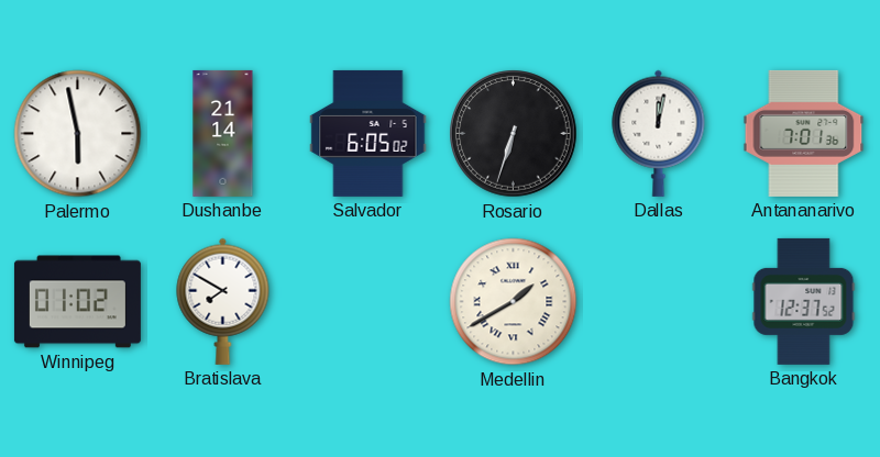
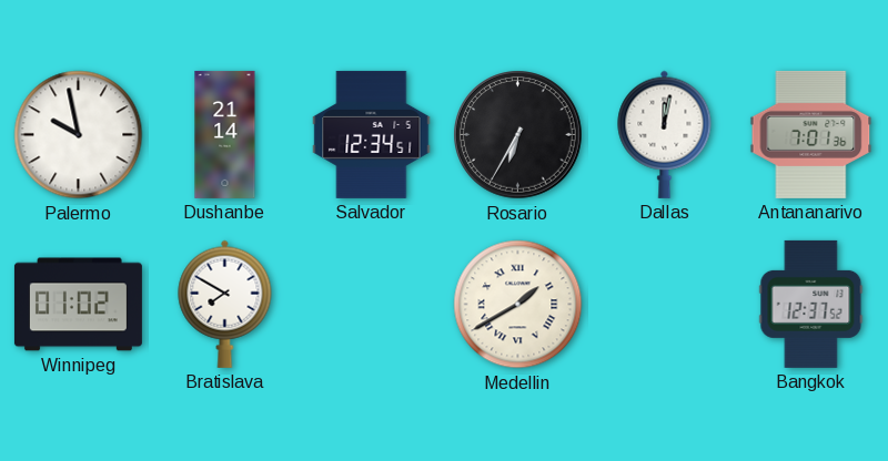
Palermo: 5:58 -> 9:58
Salvador: 6:05 -> 12:34
Rosario: 6:33 -> 6:35
